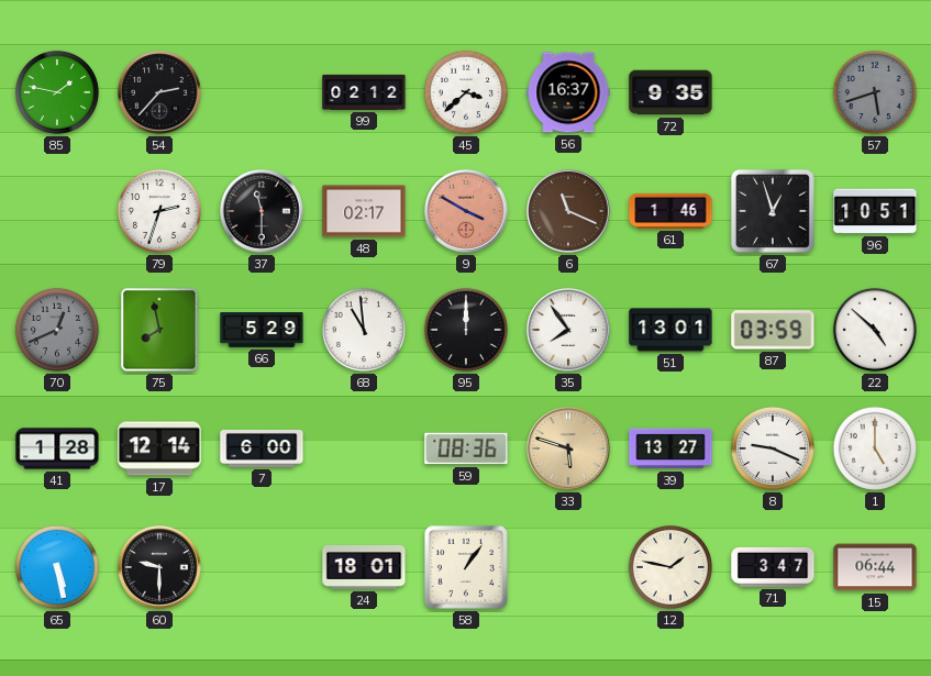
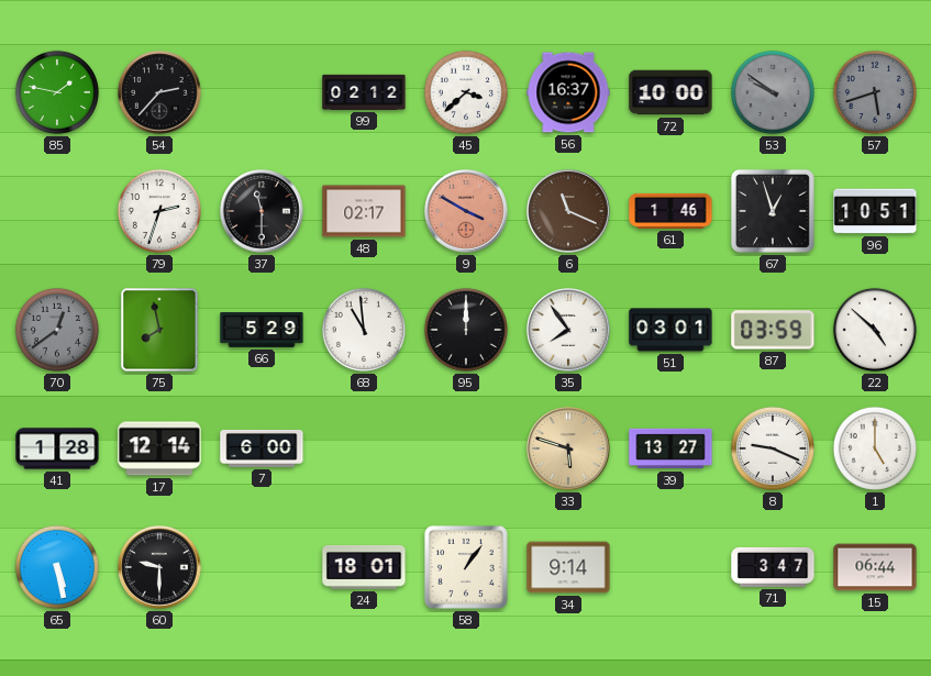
72: 9:35 -> 10:00
53: none -> 9:51
70: 12:41 -> 12:39
51: 13:01 -> 03:01
59: 08:36 -> none
34: none -> 9:14
12: 1:47 -> none
